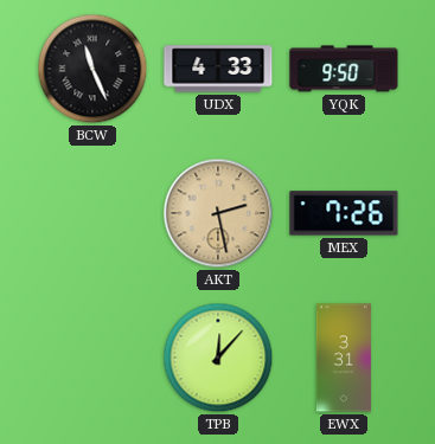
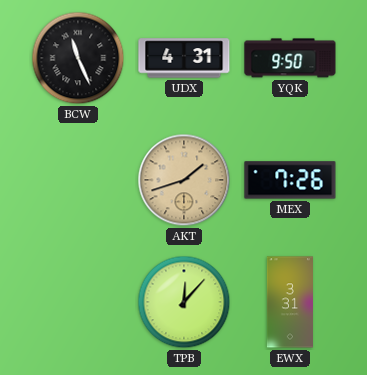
UDX: 4:33 -> 4:31
AKT: 2:28 -> 1:42
